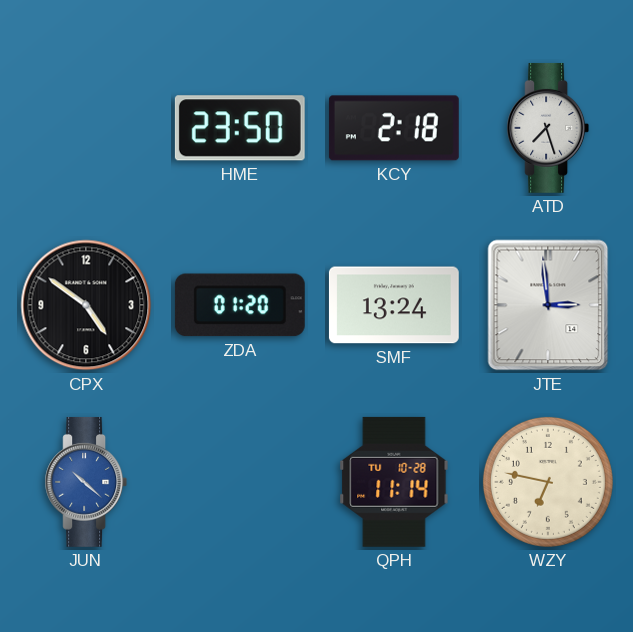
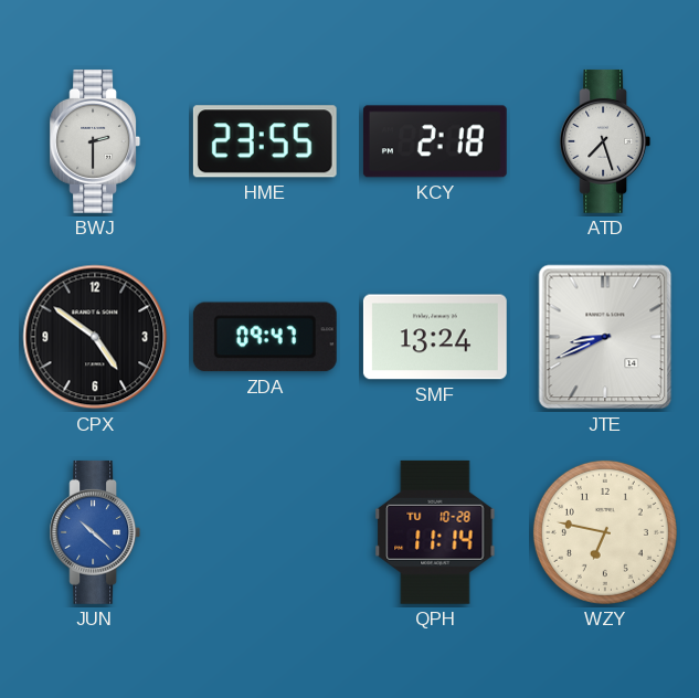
BWJ: none -> 2:30
HME: 23:50 -> 23:55
ZDA: 01:20 -> 09:47
JTE: 2:59 -> 8:41
